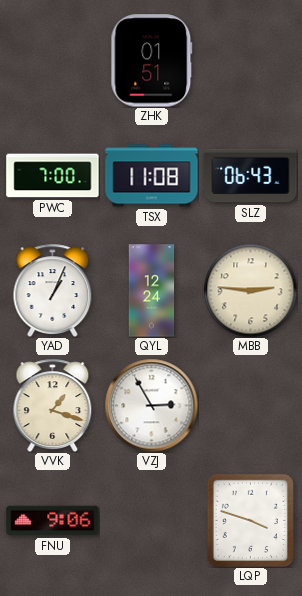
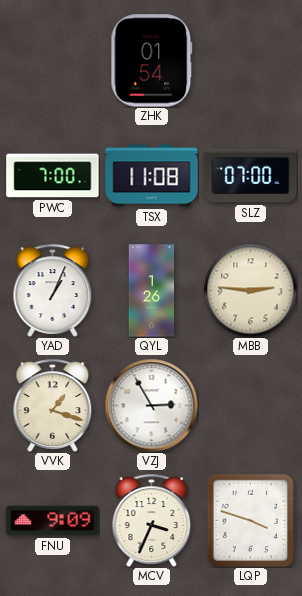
ZHK: 01:51 -> 01:54
SLZ: 06:43 -> 07:00
QYL: 12:24 -> 1:26
FNU: 9:06 -> 9:09
MCV: none -> 3:34
